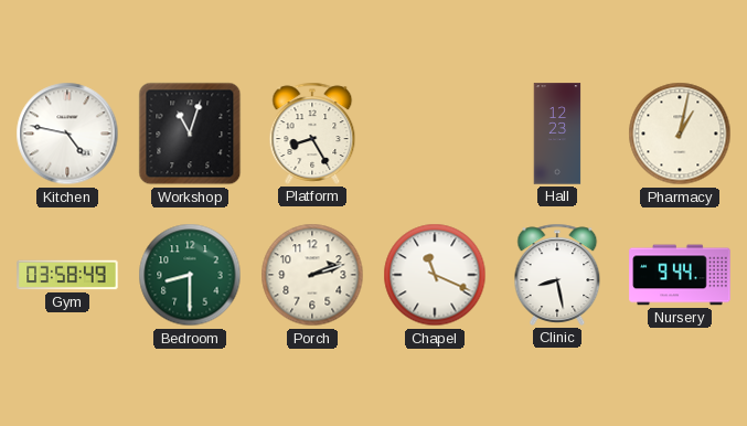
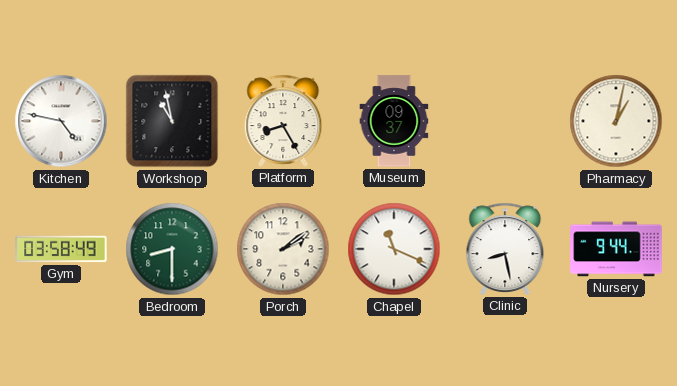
Workshop: 11:03 -> 10:58
Museum: none -> 09:37
Hall: 12:23 -> none
Porch: 2:12 -> 2:09
